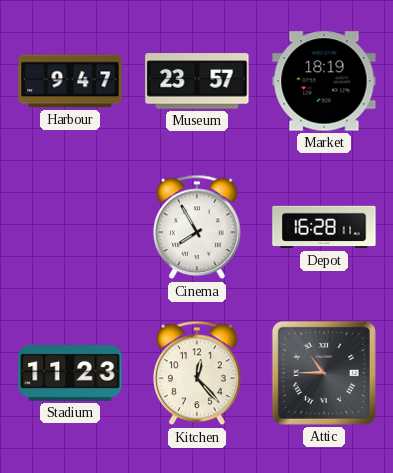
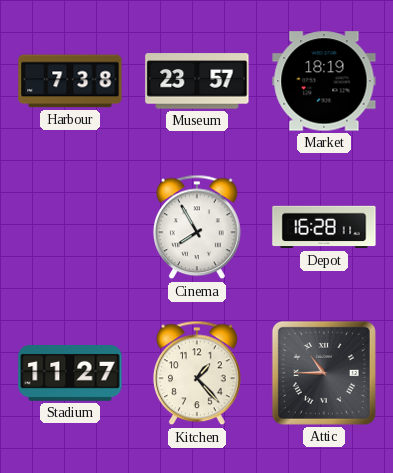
Harbour: 9:47 -> 7:38
Stadium: 11:23 -> 11:27
Kitchen: 12:23 -> 1:23
